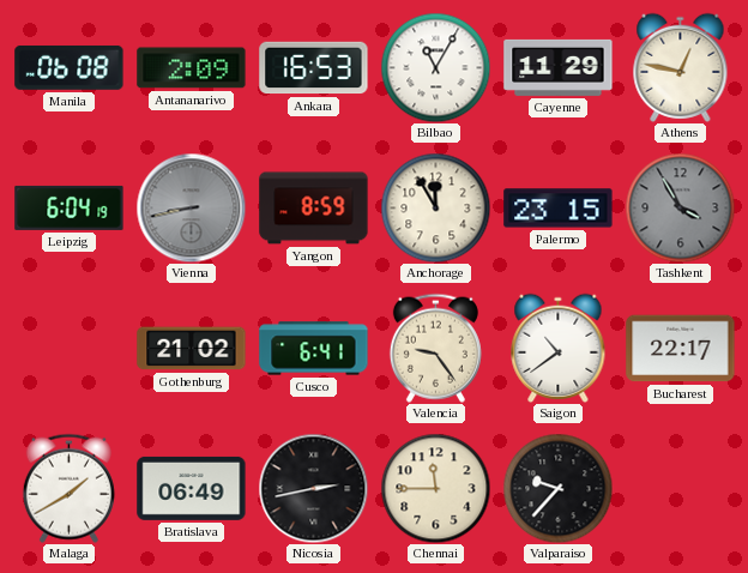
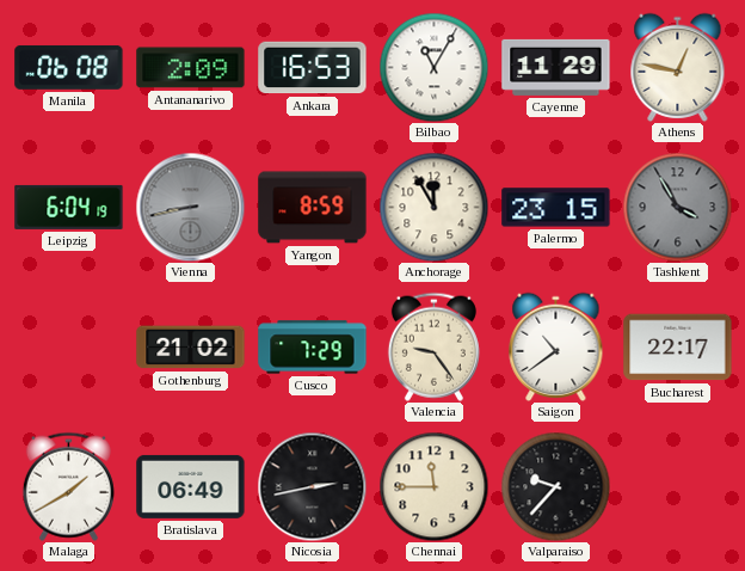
Cusco: 6:41 -> 7:29
